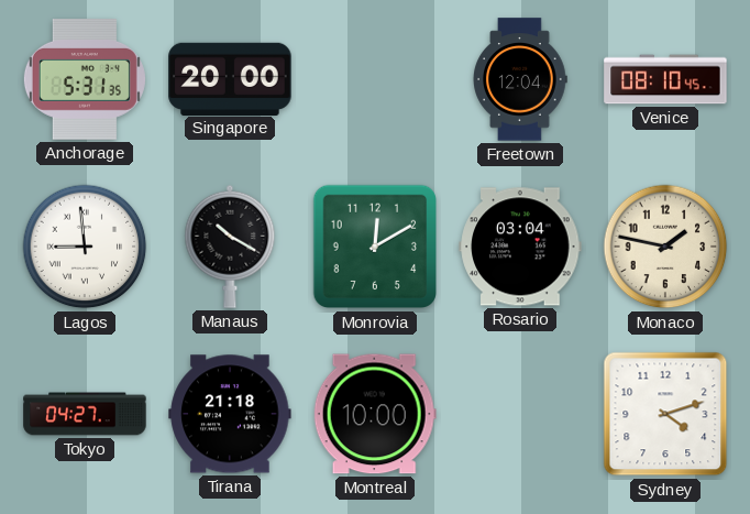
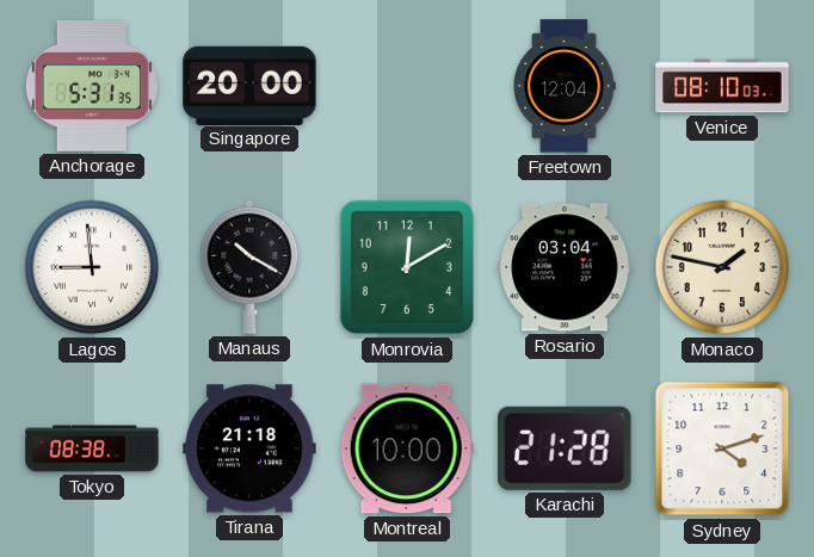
Venice: 08:10:45 -> 08:10:03
Tokyo: 04:27 -> 08:38
Karachi: none -> 21:28
